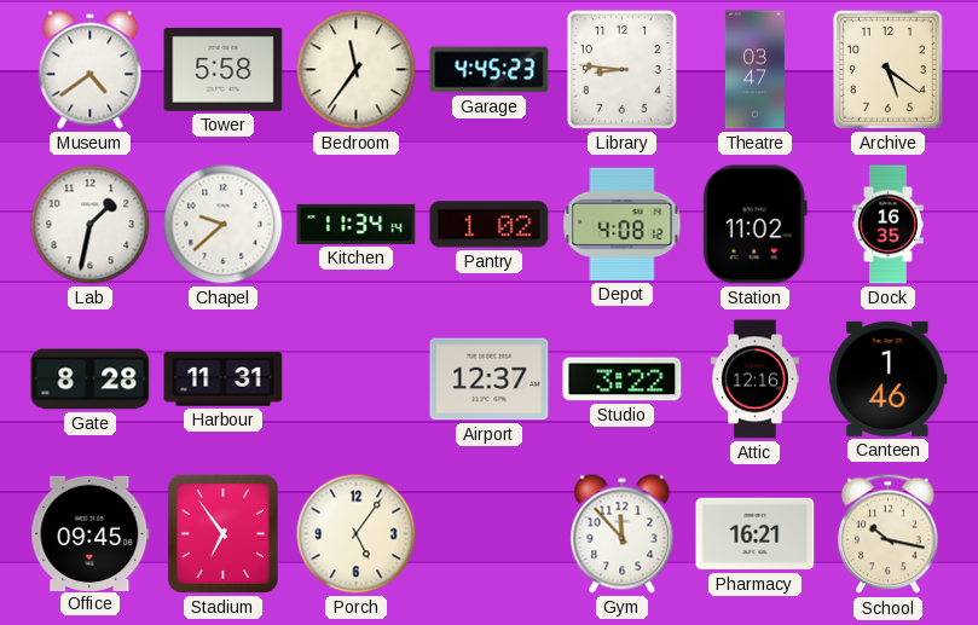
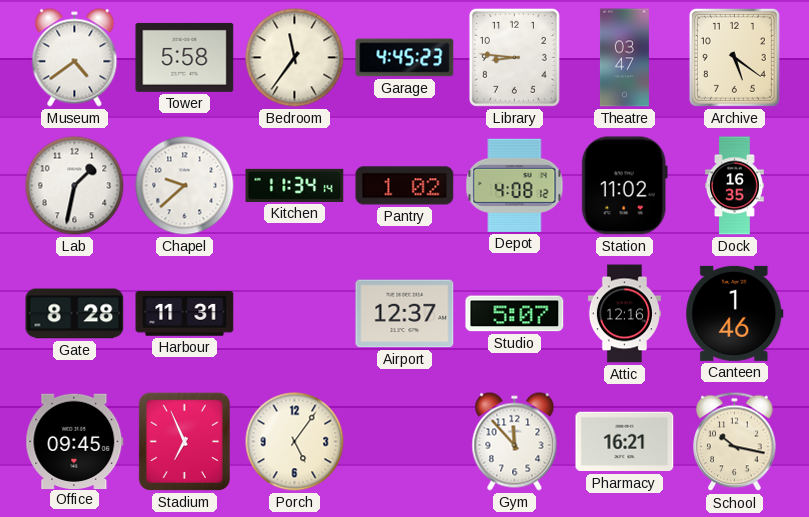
Studio: 3:22 -> 5:07
Stadium: 6:54 -> 6:56
